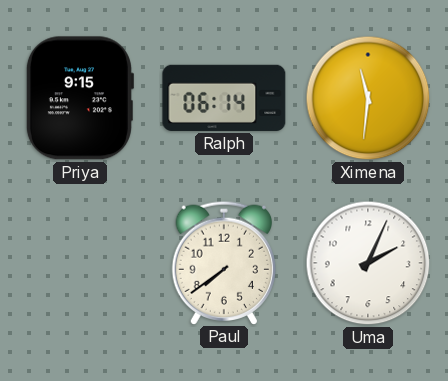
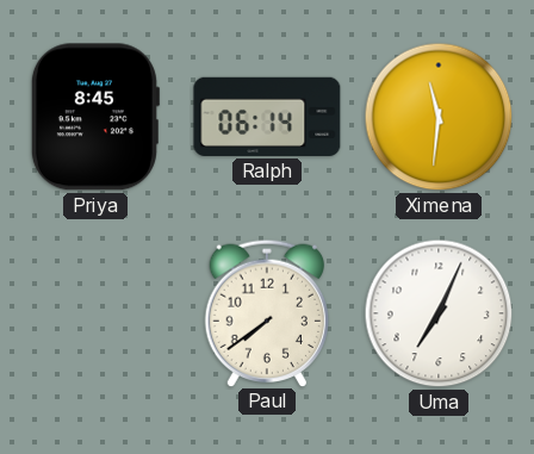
Priya: 9:15 -> 8:45
Uma: 2:04 -> 7:04
